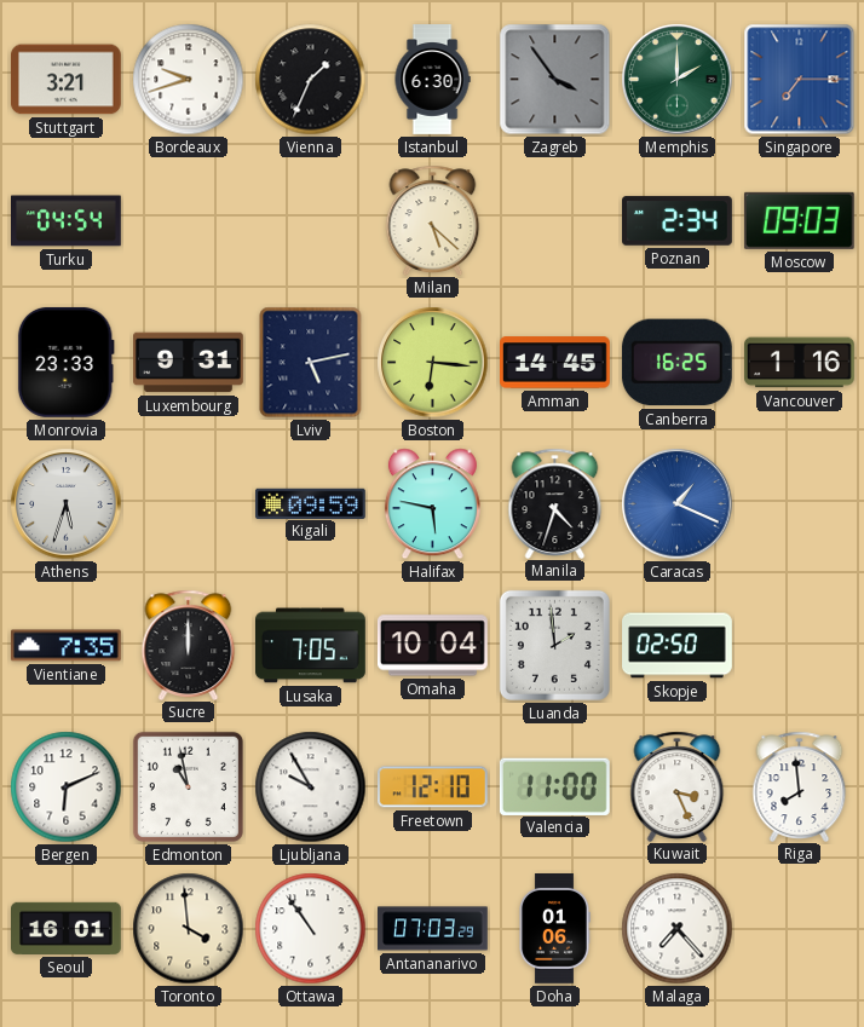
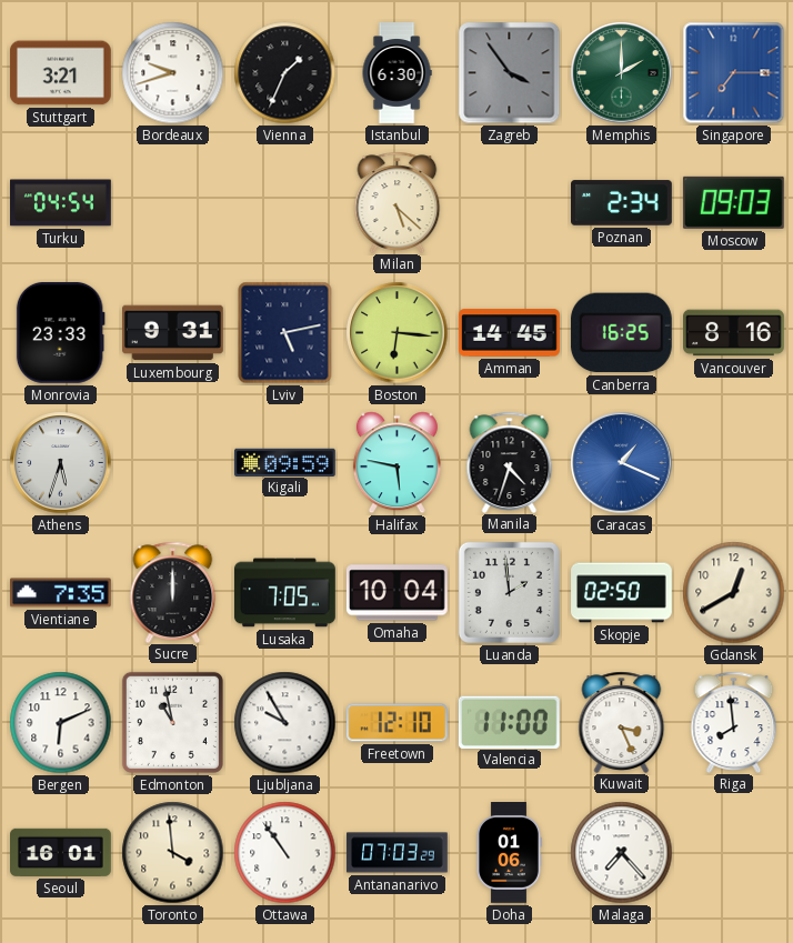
Vancouver: 1:16 -> 8:16
Gdansk: none -> 12:40
